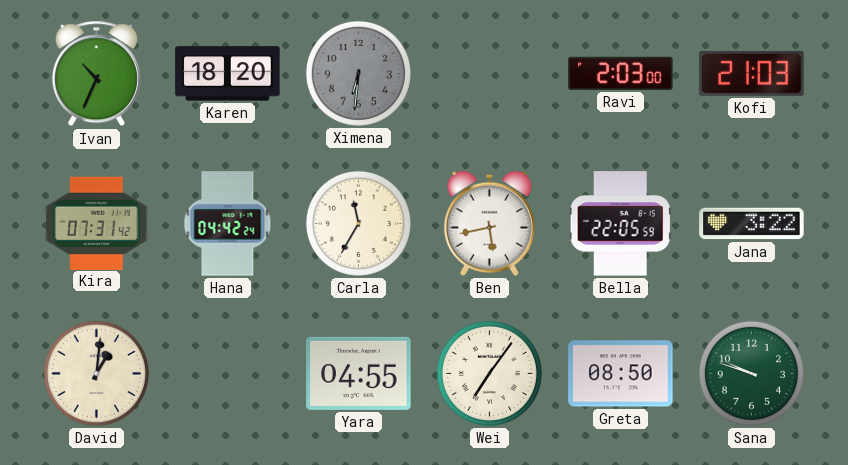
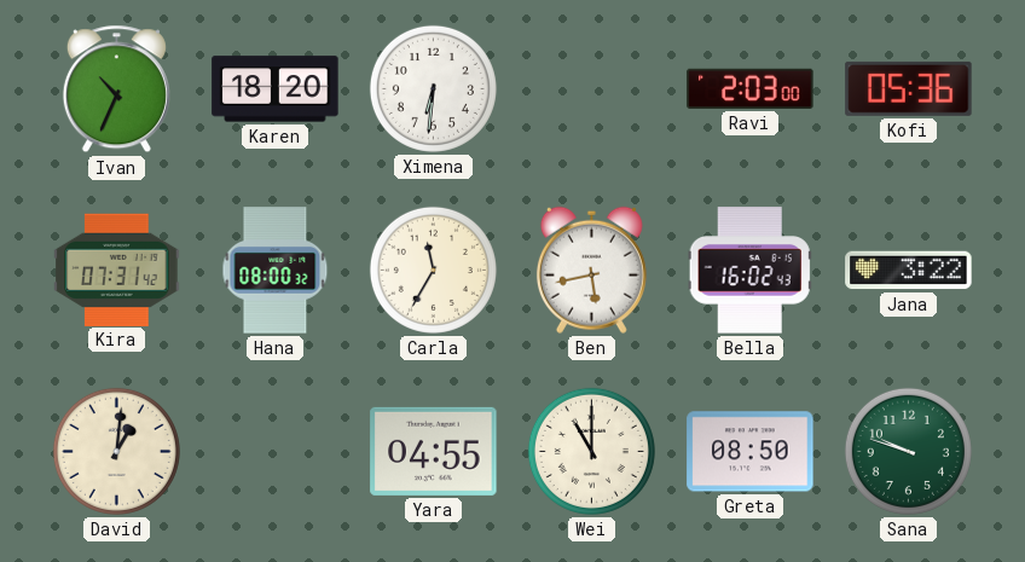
Ximena dial: grey -> white
Kofi: 21:03 -> 05:36
Hana: 04:42 -> 08:00
Bella: 22:05 -> 16:02
Wei: 7:06 -> 11:00
